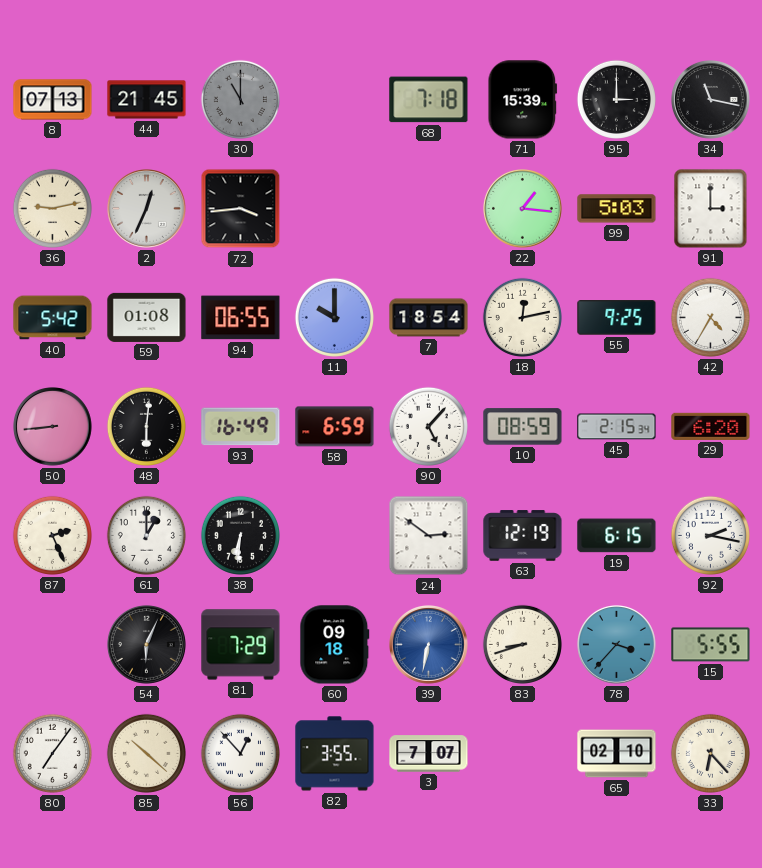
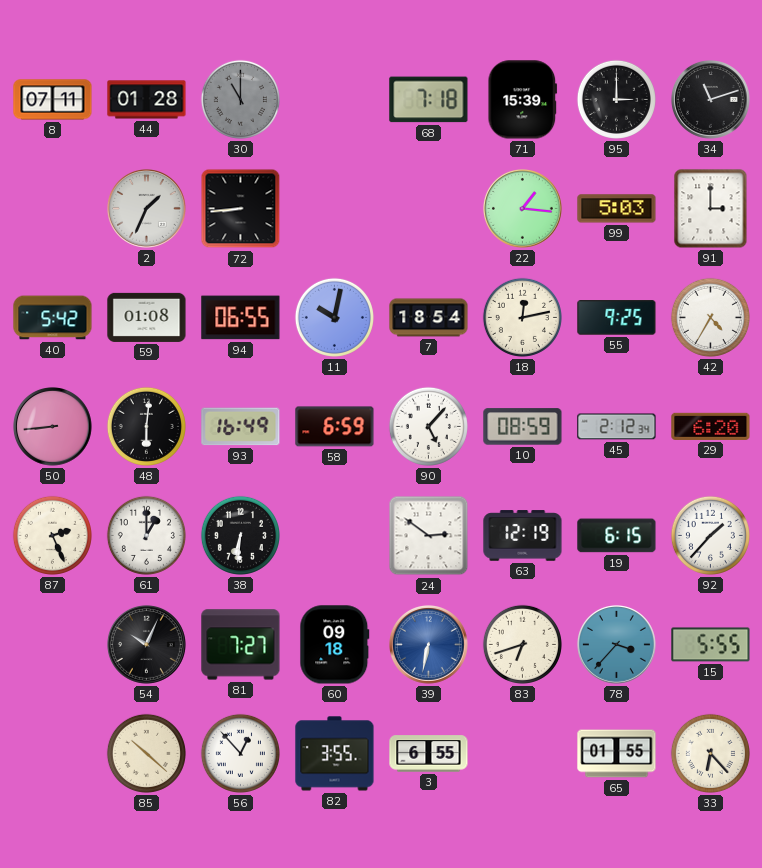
8: 07:13 -> 07:11
44: 21:45 -> 01:28
34: 11:17 -> 11:12
36: 9:13 -> none
2: 12:34 -> 1:34
72: 3:44 -> 8:44
11: 10:00 -> 10:02
45: 2:15 -> 2:12
92: 2:17 -> 1:37
54: 6:04 -> 10:04
81: 7:29 -> 7:27
83: 8:42 -> 6:42
80: 7:06 -> none
3: 7:07 -> 6:55
65: 02:10 -> 01:55
